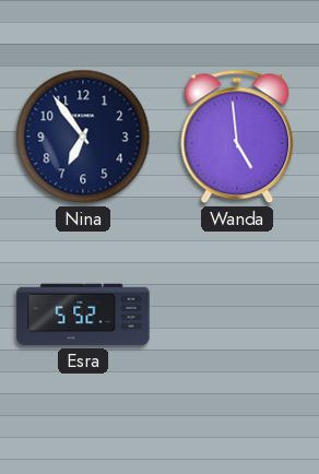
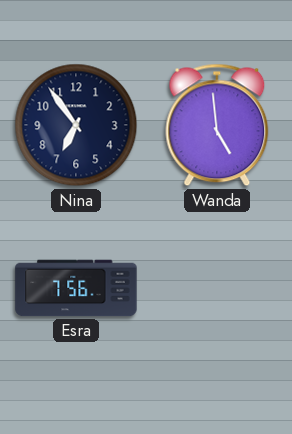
Esra: 5:52 -> 7:56
